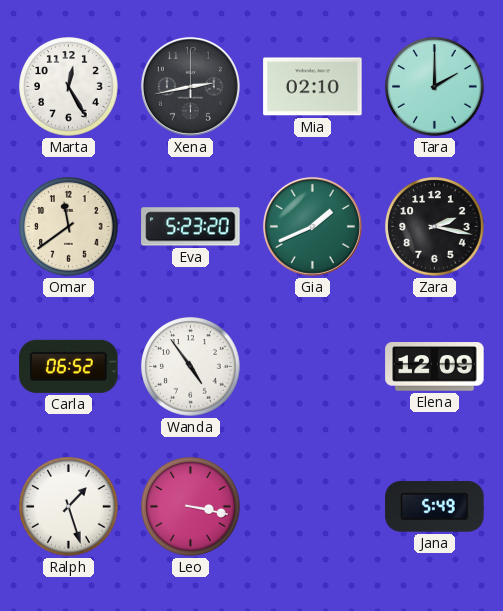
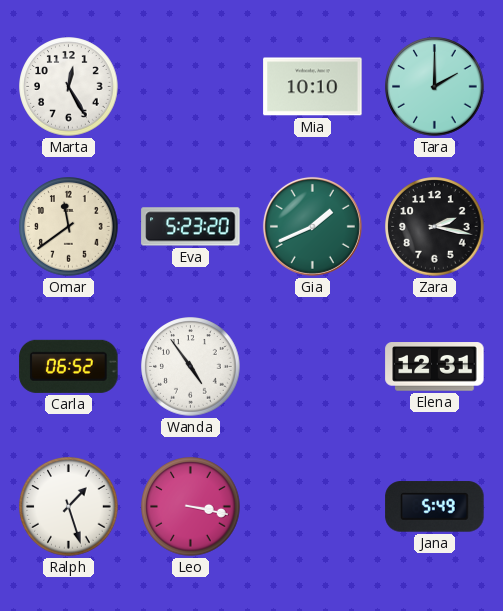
Xena: 2:43 -> none
Mia: 02:10 -> 10:10
Elena: 12:09 -> 12:31
